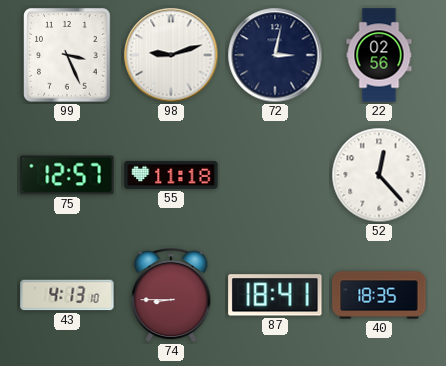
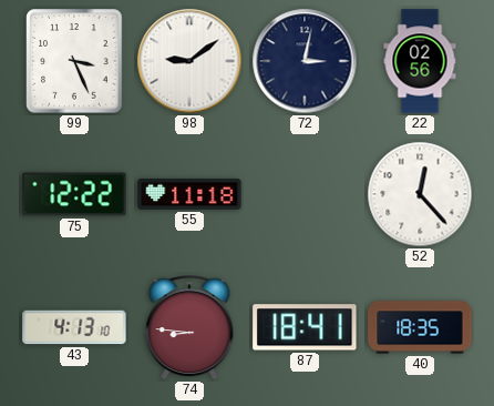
98: 9:12 -> 9:09
75: 12:57 -> 12:22
74: 8:45 -> 8:46
